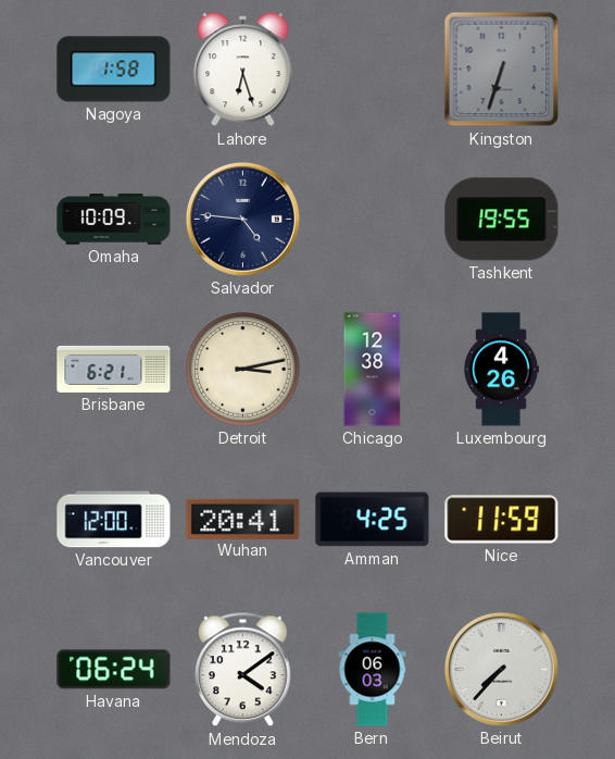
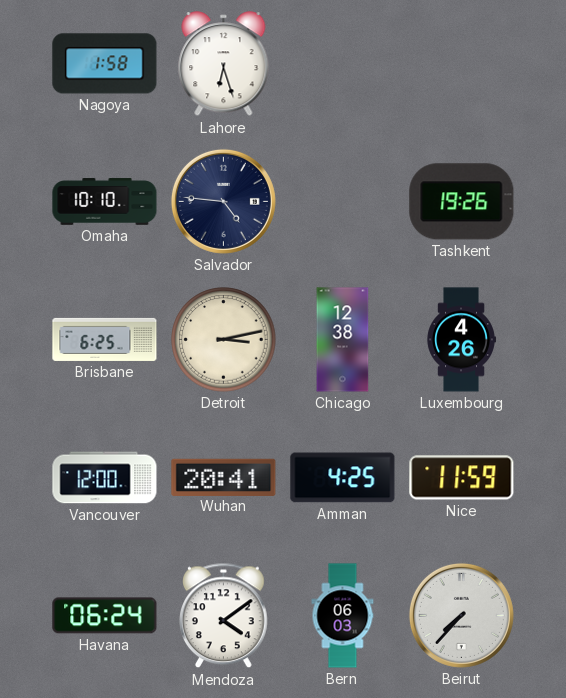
Kingston: 6:33 -> none
Omaha: 10:09 -> 10:10
Tashkent: 19:55 -> 19:26
Brisbane: 6:21 -> 6:25
